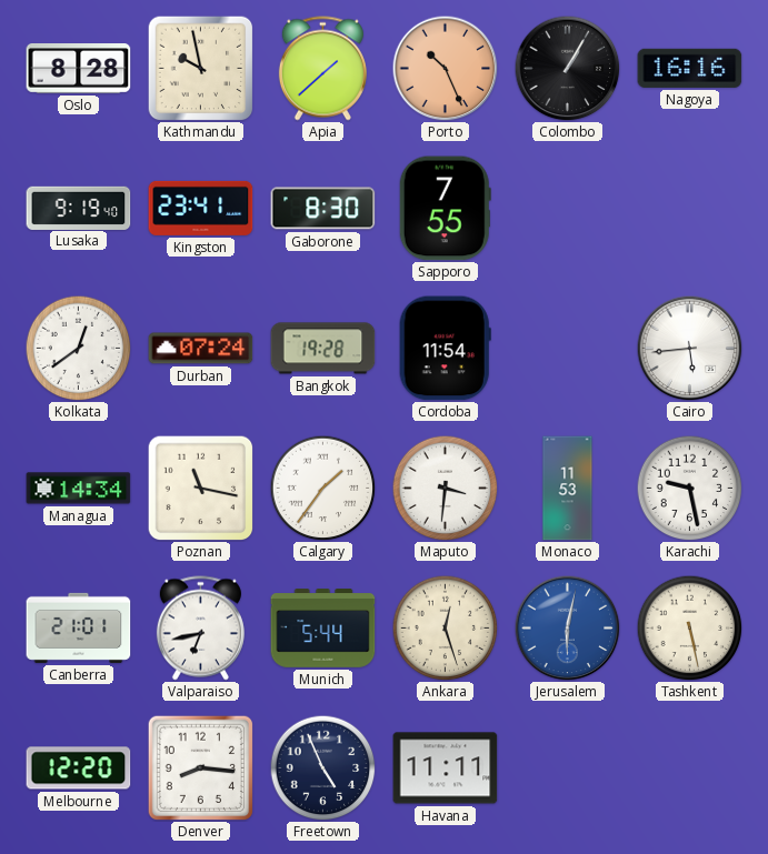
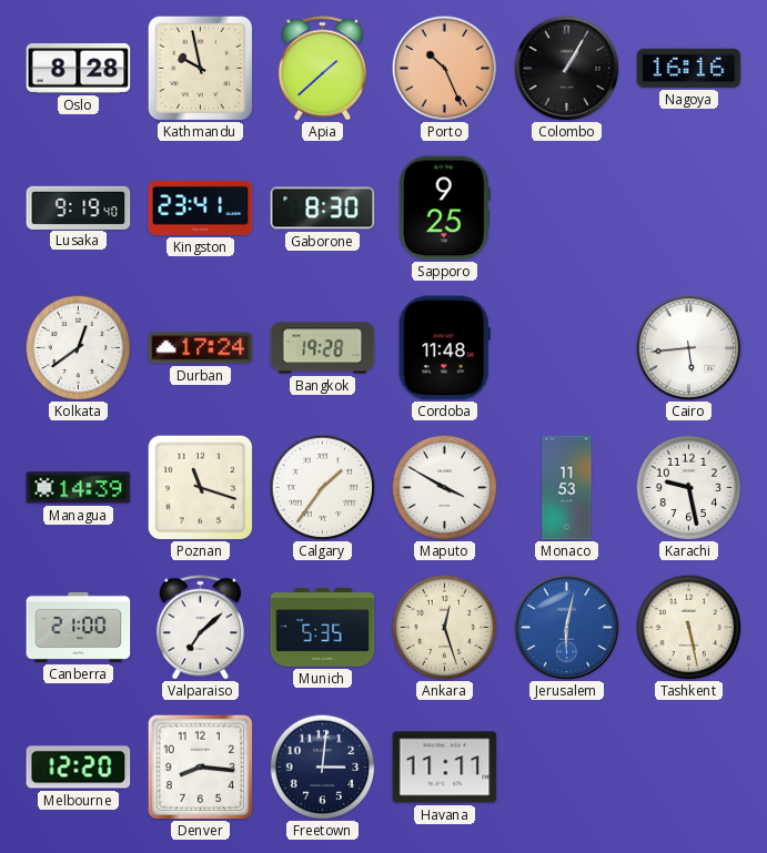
Sapporo: 7:55 -> 9:25
Durban: 07:24 -> 17:24
Cordoba: 11:54 -> 11:48
Managua: 14:34 -> 14:39
Poznan: 11:17 -> 11:18
Maputo: 3:31 -> 3:50
Canberra: 21:01 -> 21:00
Valparaiso: 6:43 -> 7:08
Munich: 5:44 -> 5:35
Freetown: 4:56 -> 3:01
